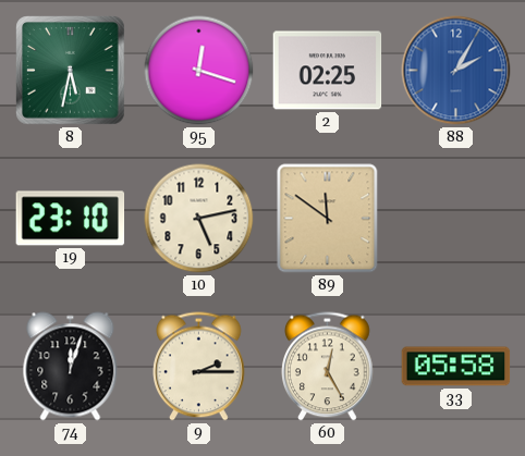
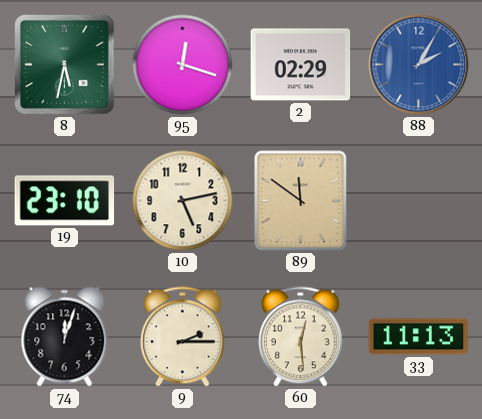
2: 02:25 -> 02:29
60: 12:25 -> 12:29
33: 05:58 -> 11:13
